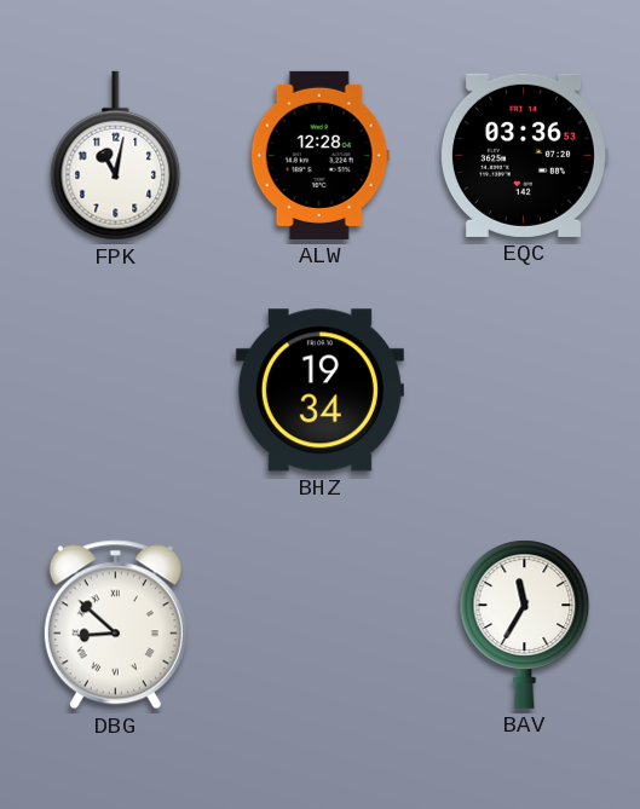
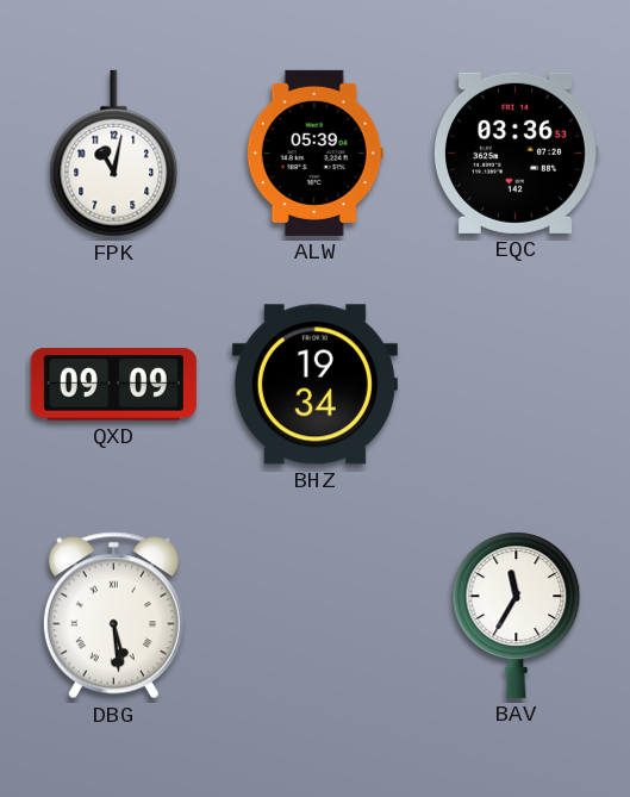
ALW: 12:28 -> 05:39
QXD: none -> 09:09
DBG: 8:52 -> 5:29
